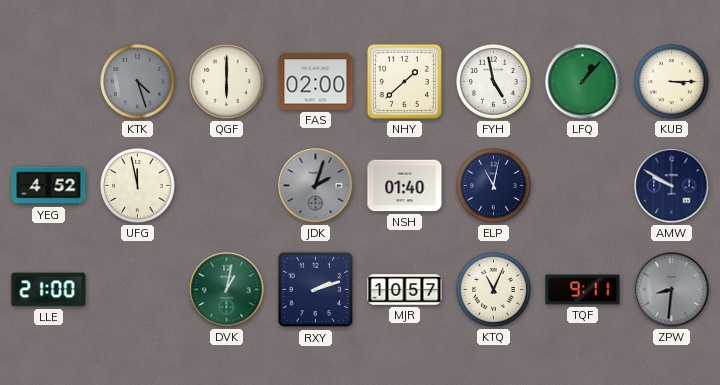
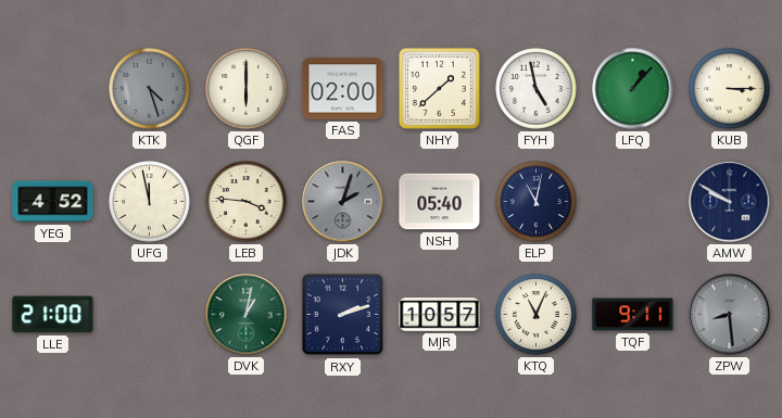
LEB: none -> 3:46
NSH: 01:40 -> 05:40
ZPW: 8:31 -> 8:29
